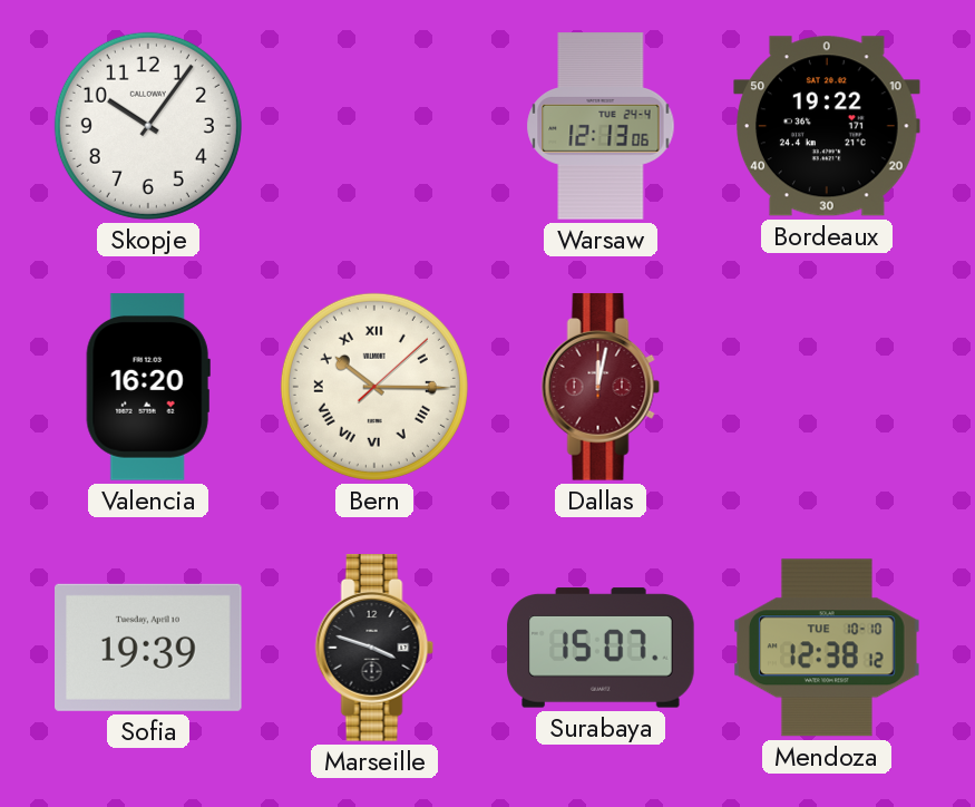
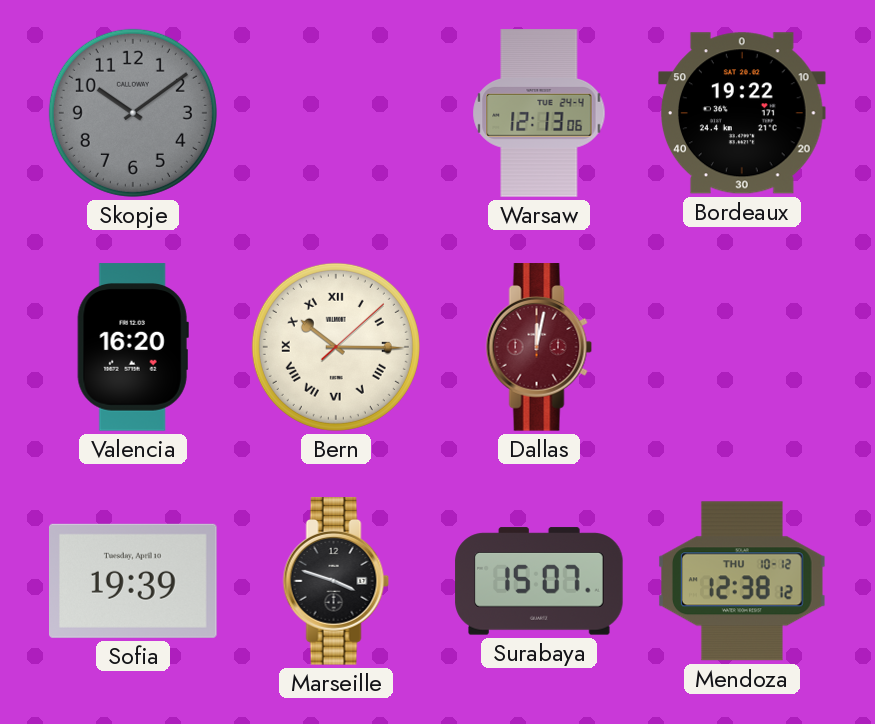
Skopje: 10:06 -> 10:09
Skopje dial: white -> grey
Mendoza date: TUE 10-10 -> THU 10-12
